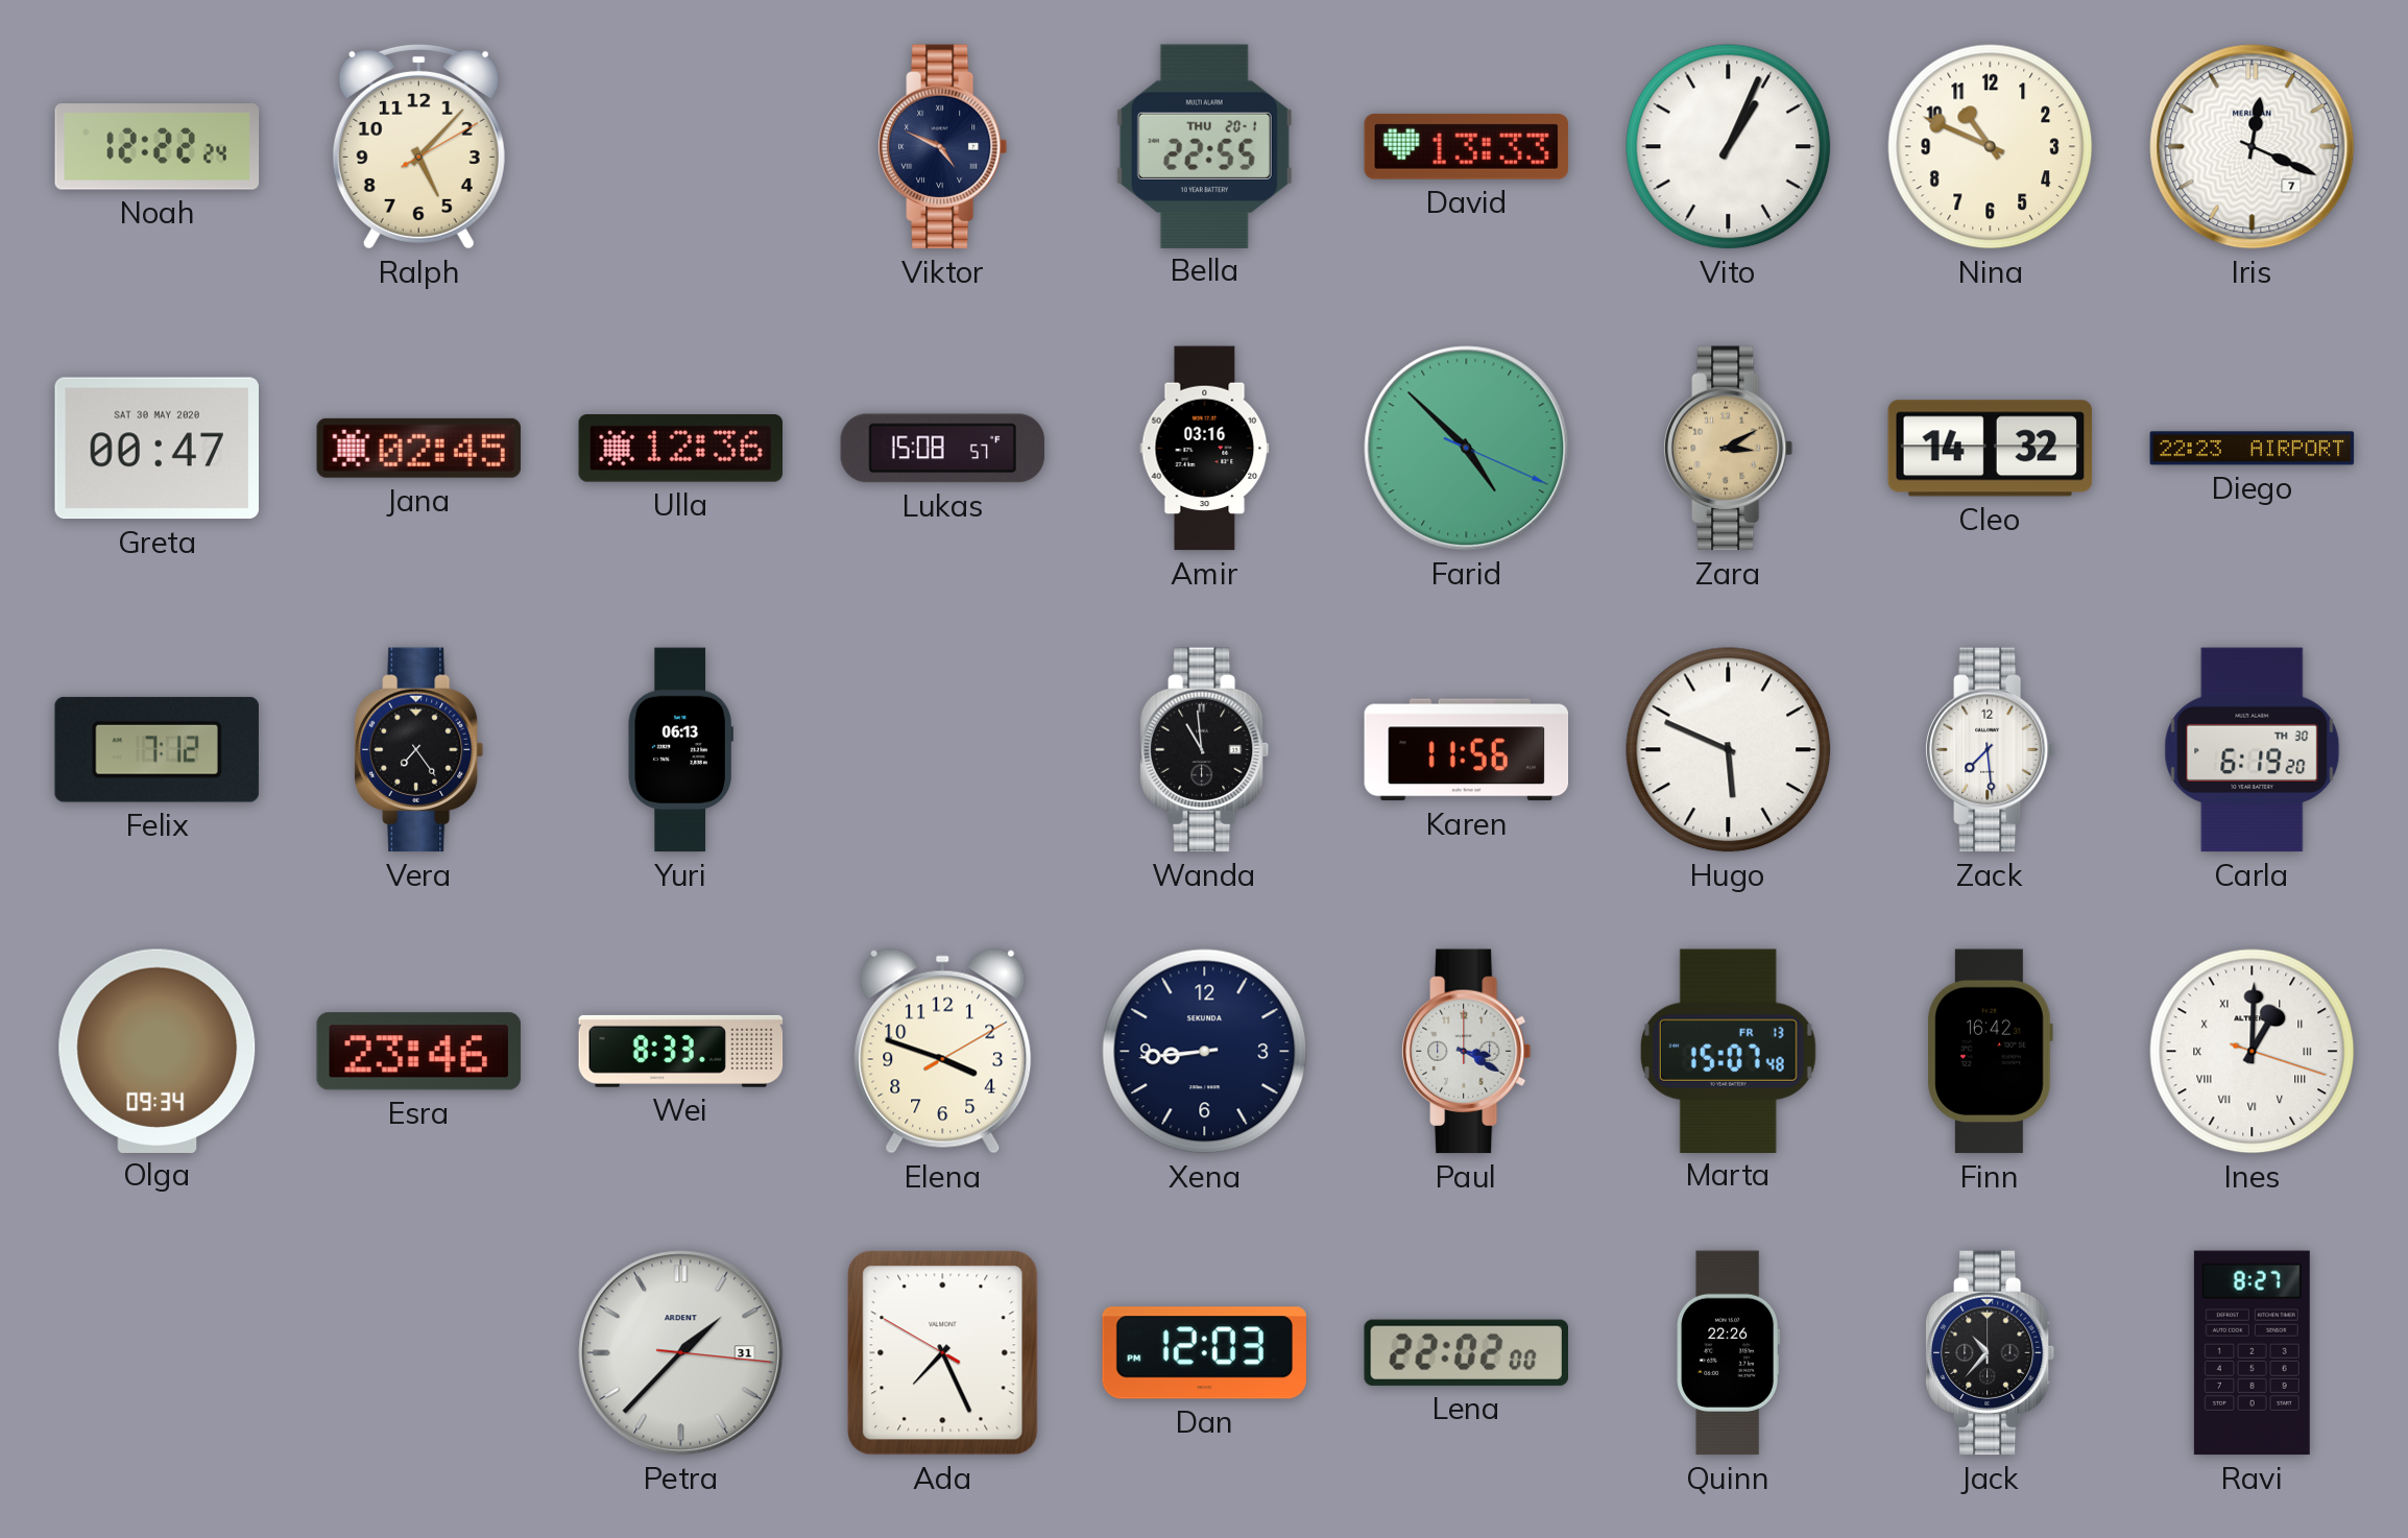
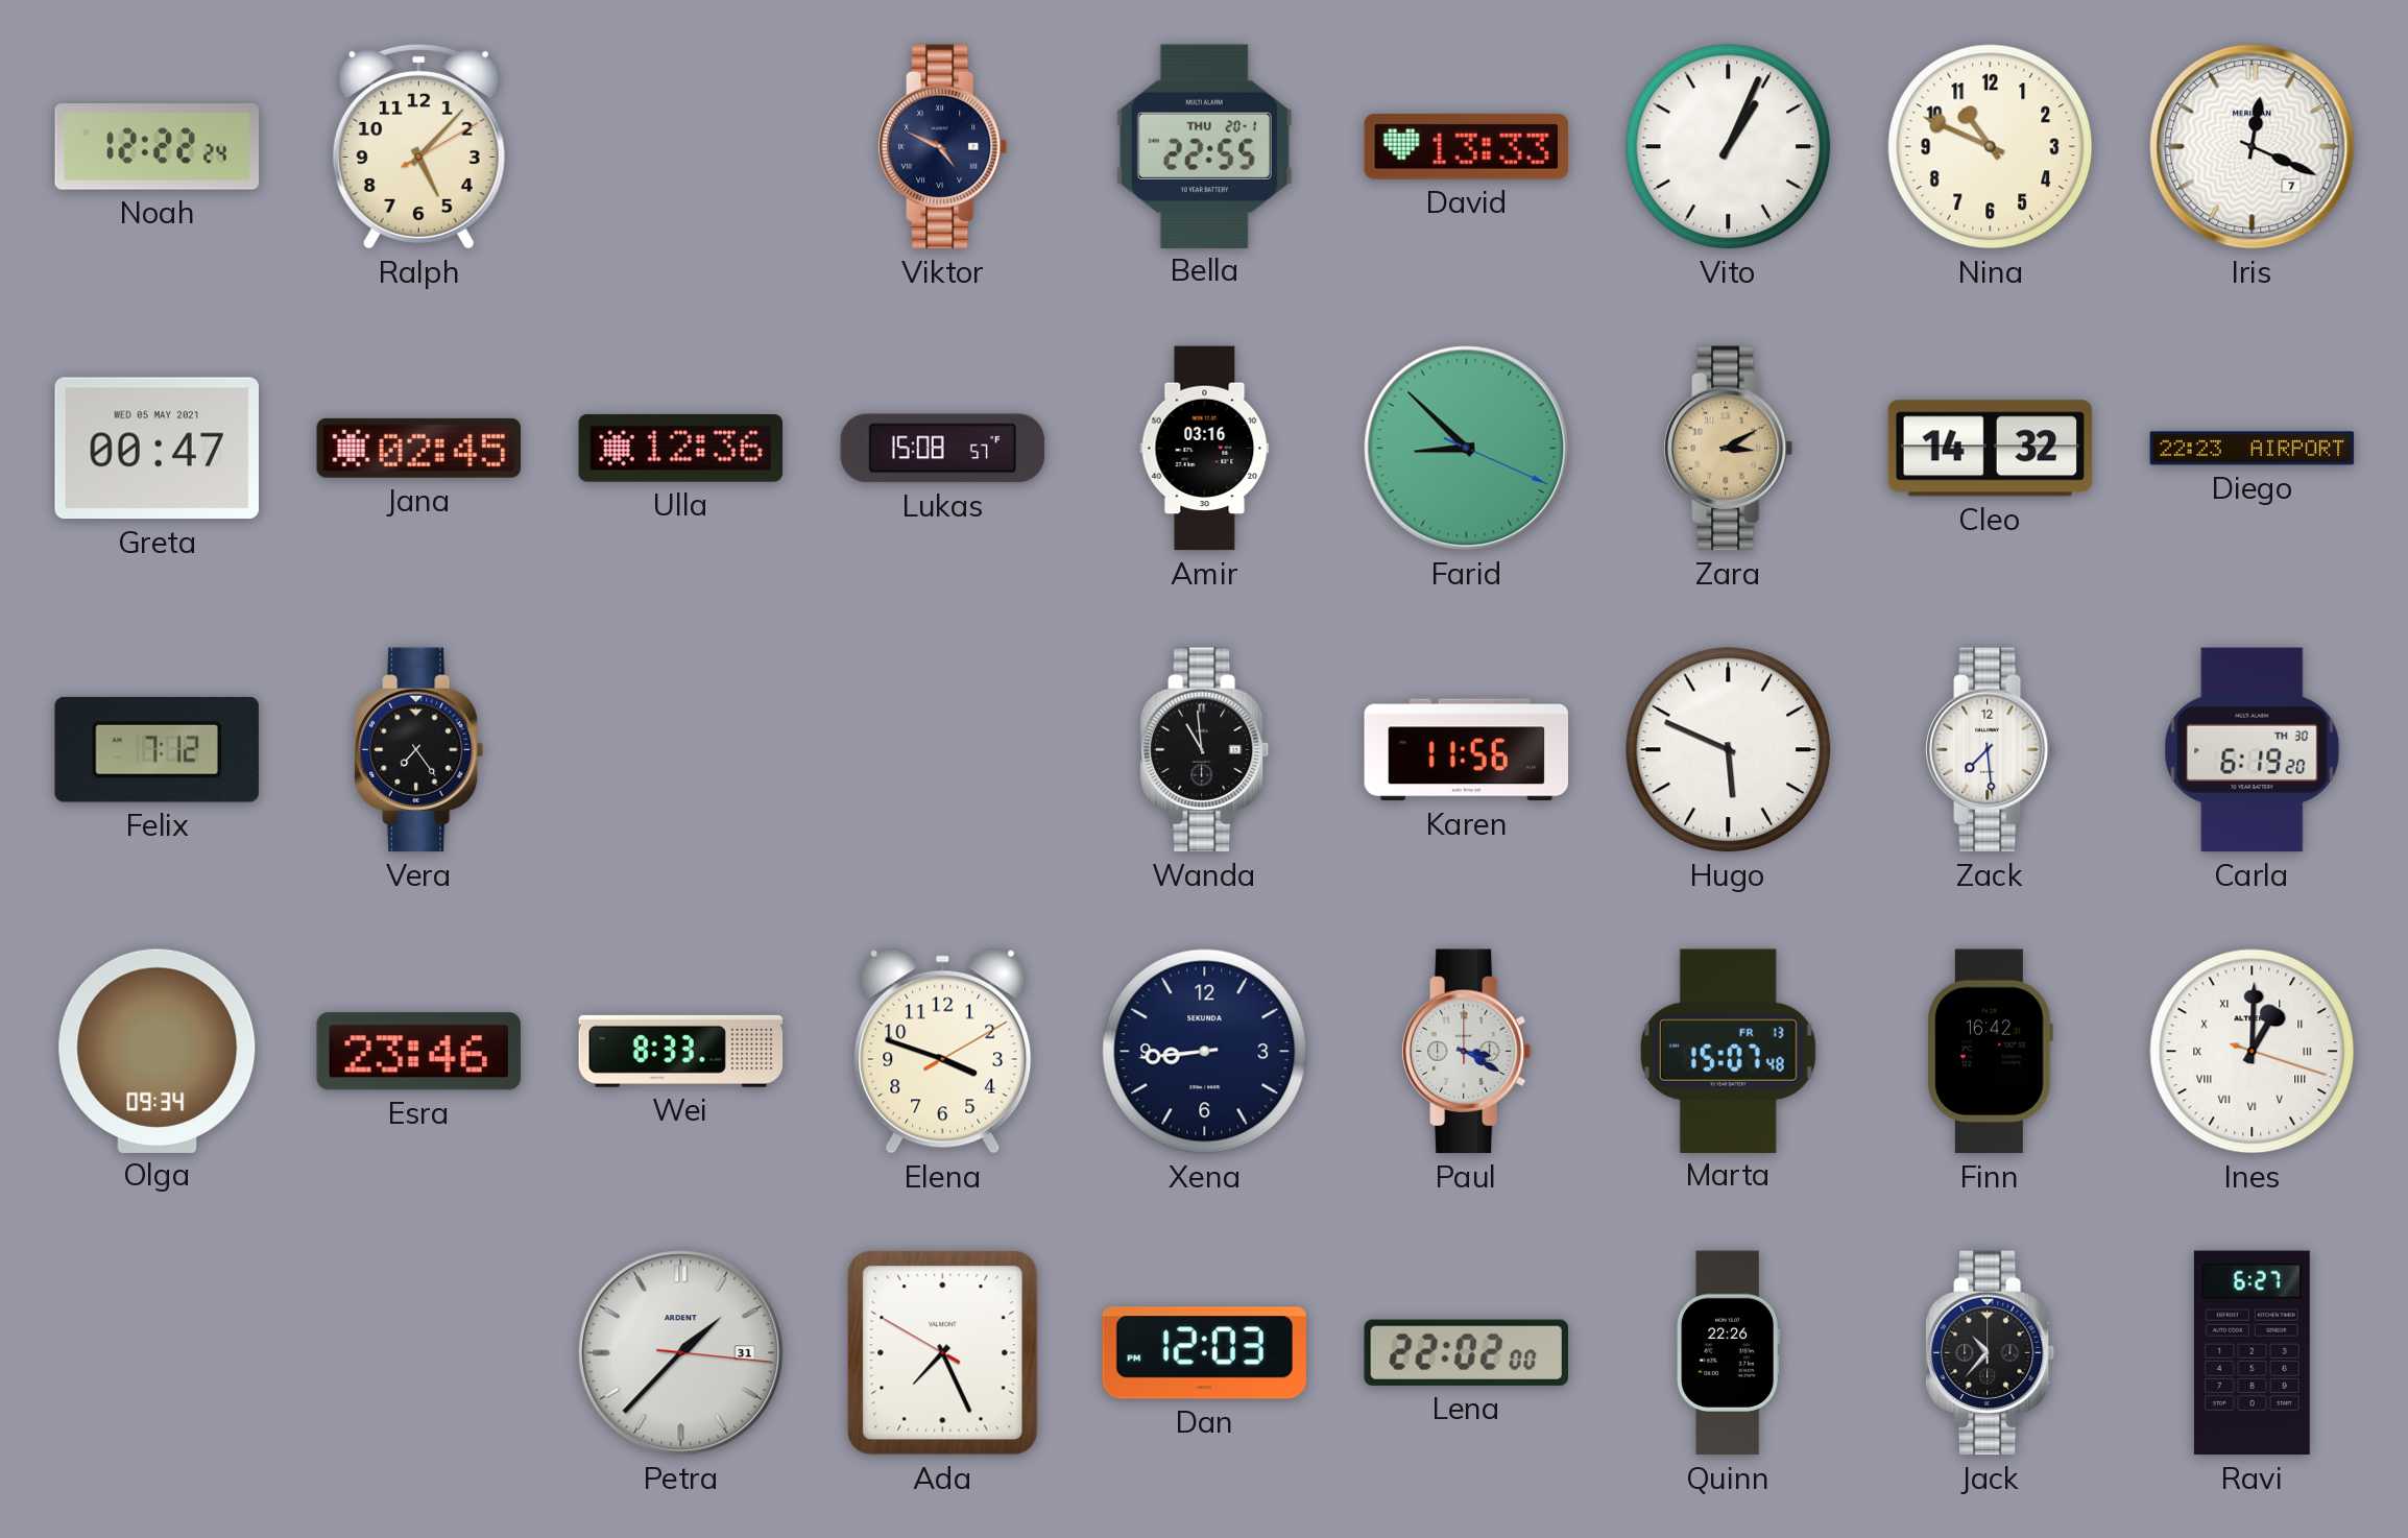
Greta date: SAT 30 MAY 2020 -> WED 05 MAY 2021
Farid: 4:52 -> 8:52
Yuri: 06:13 -> none
Ravi: 8:27 -> 6:27
